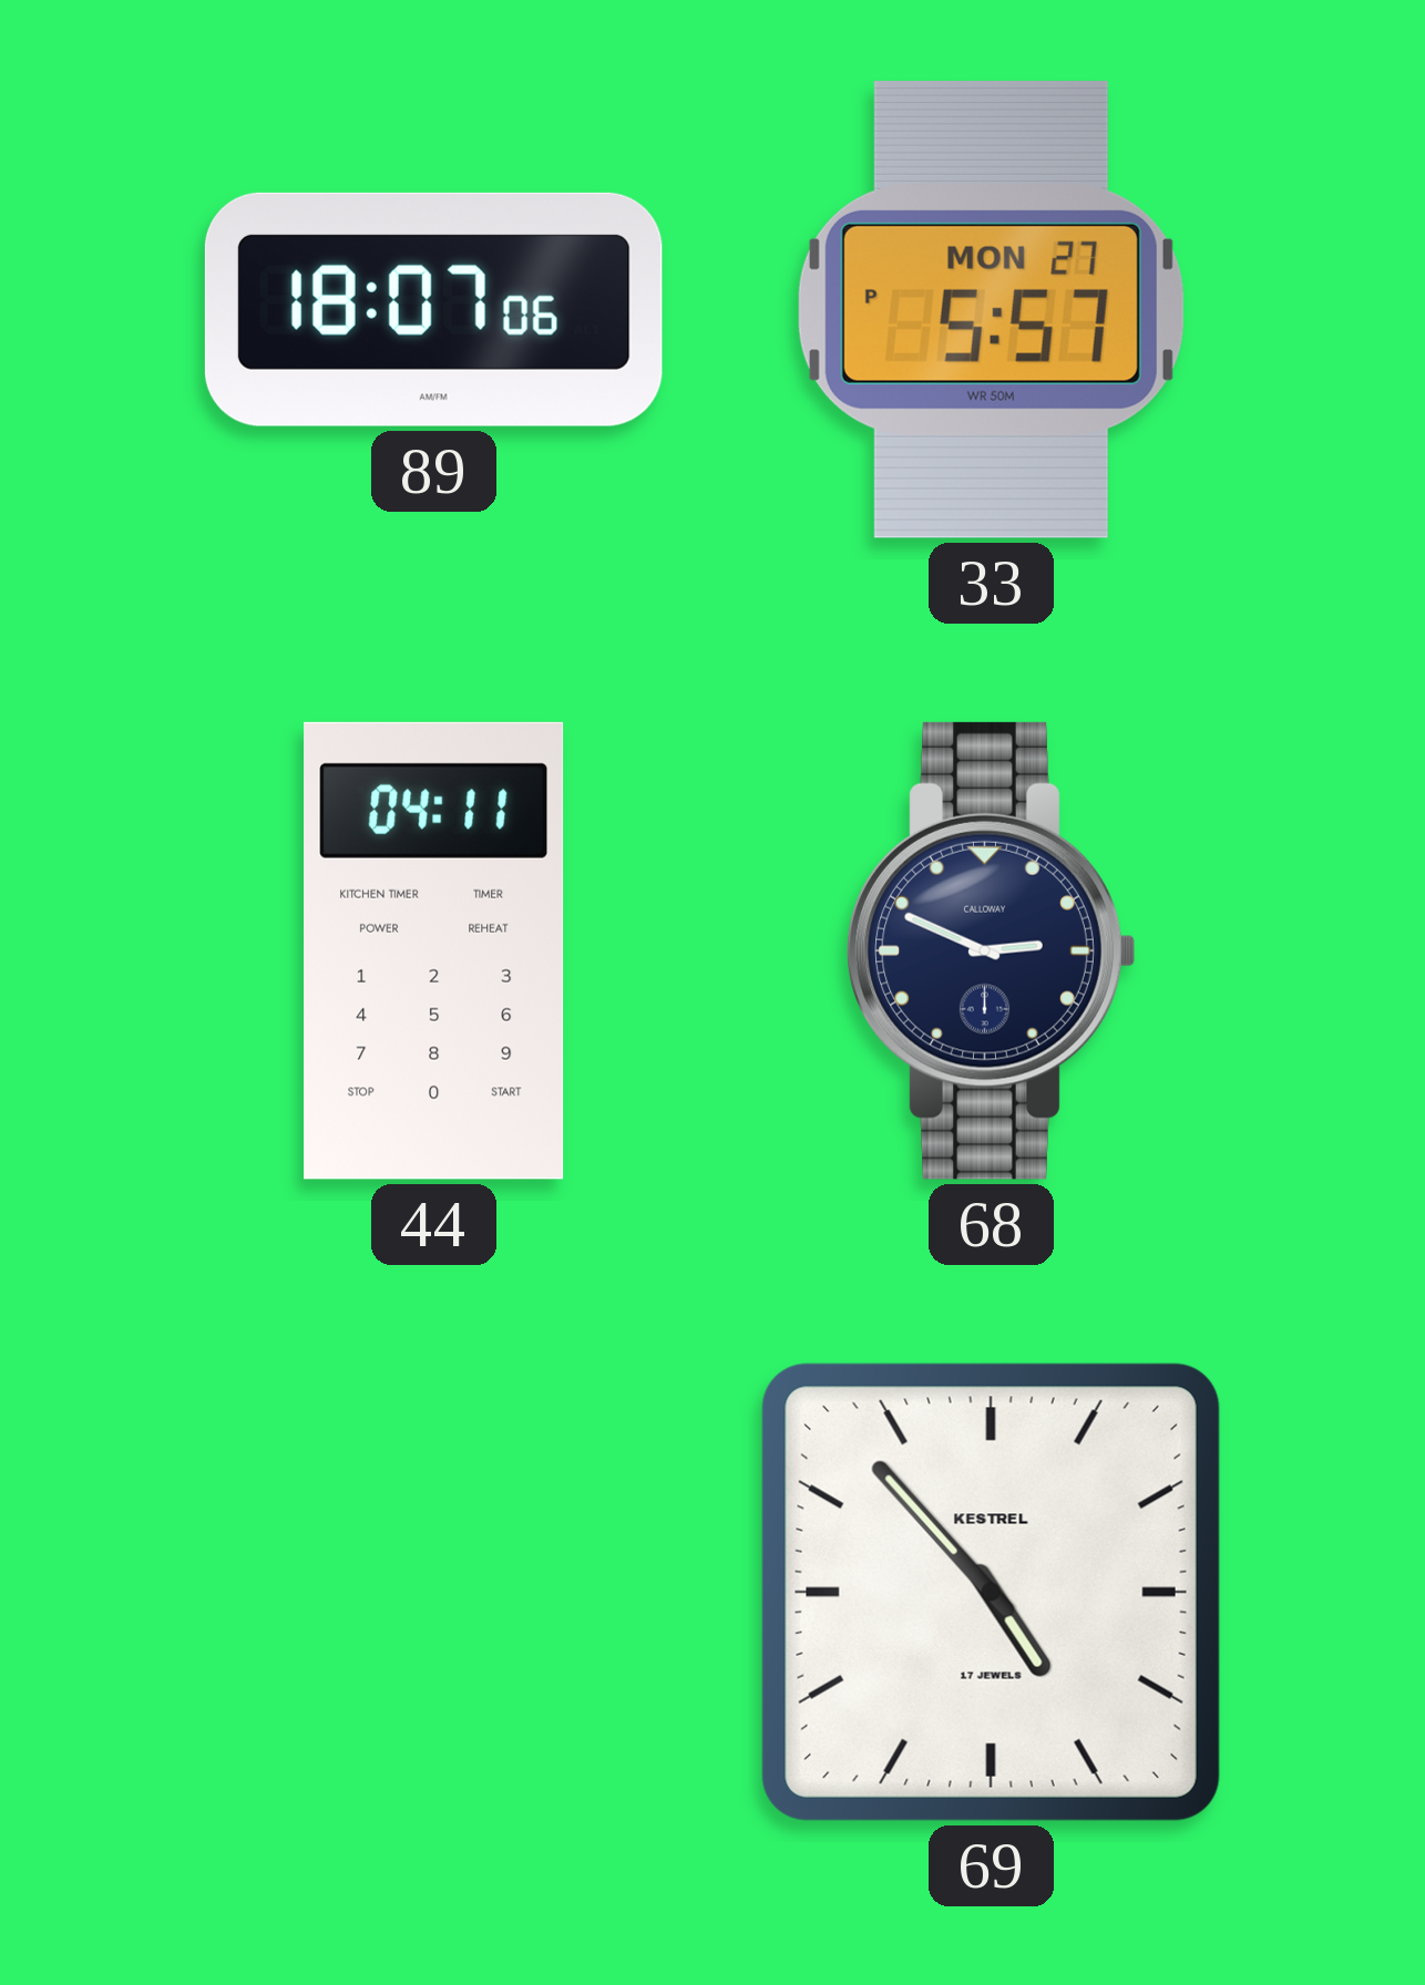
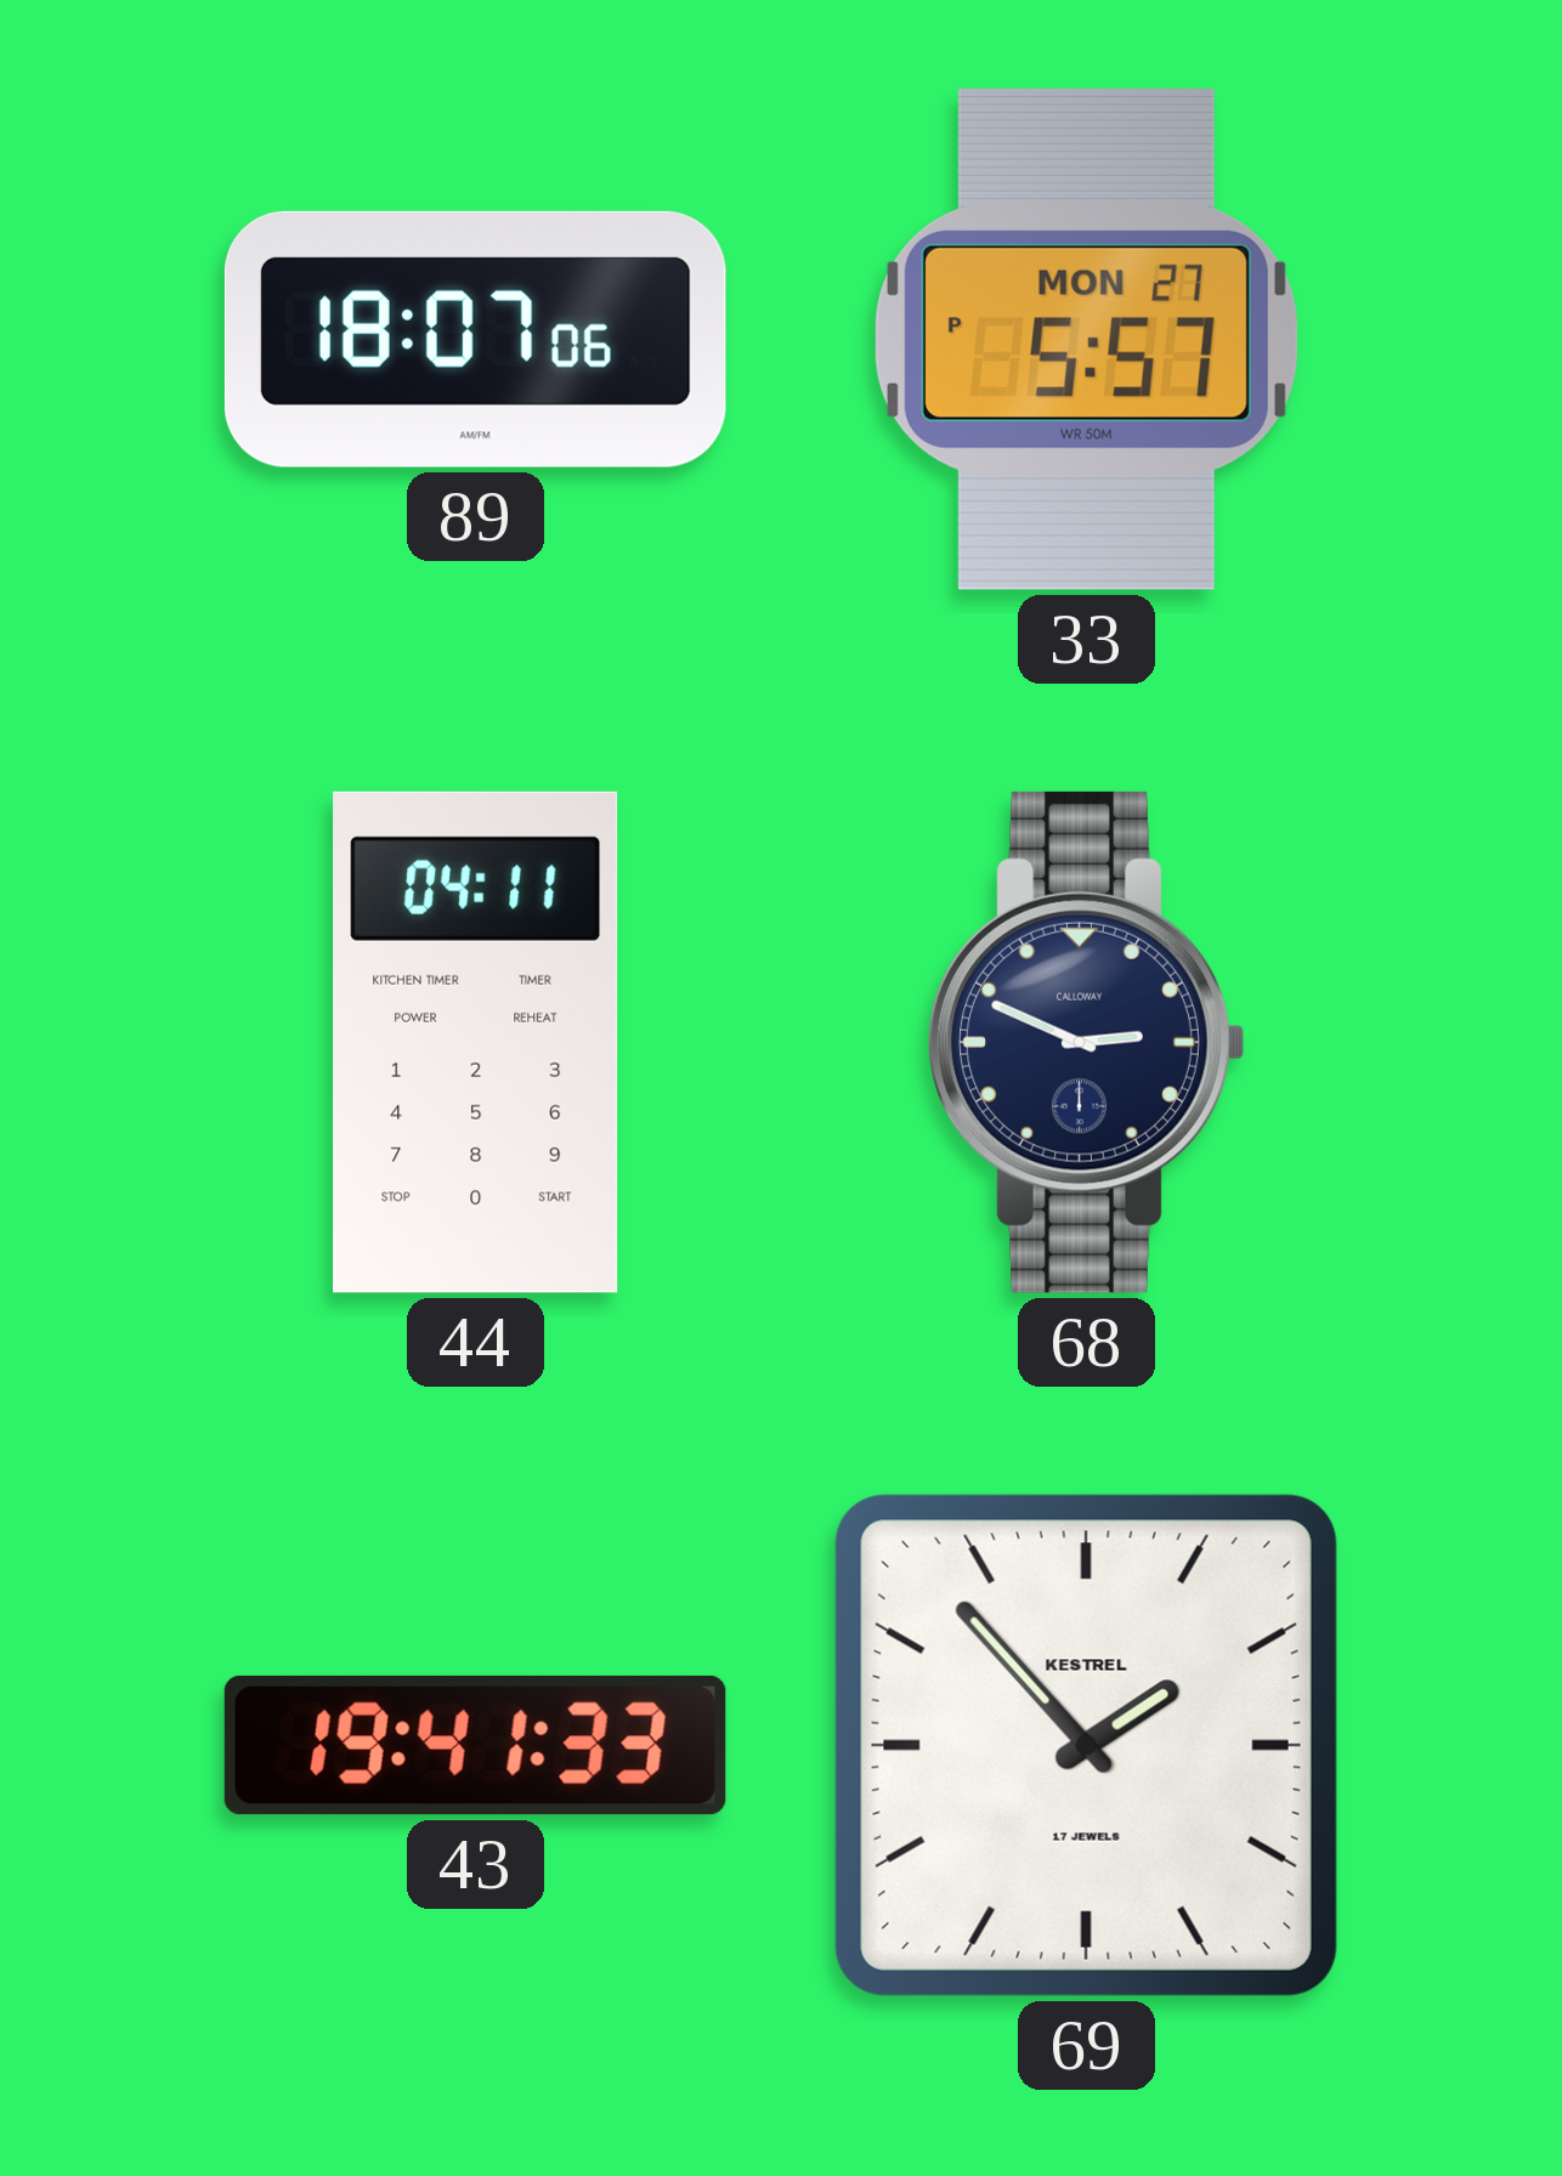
43: none -> 19:41
69: 4:53 -> 1:53
